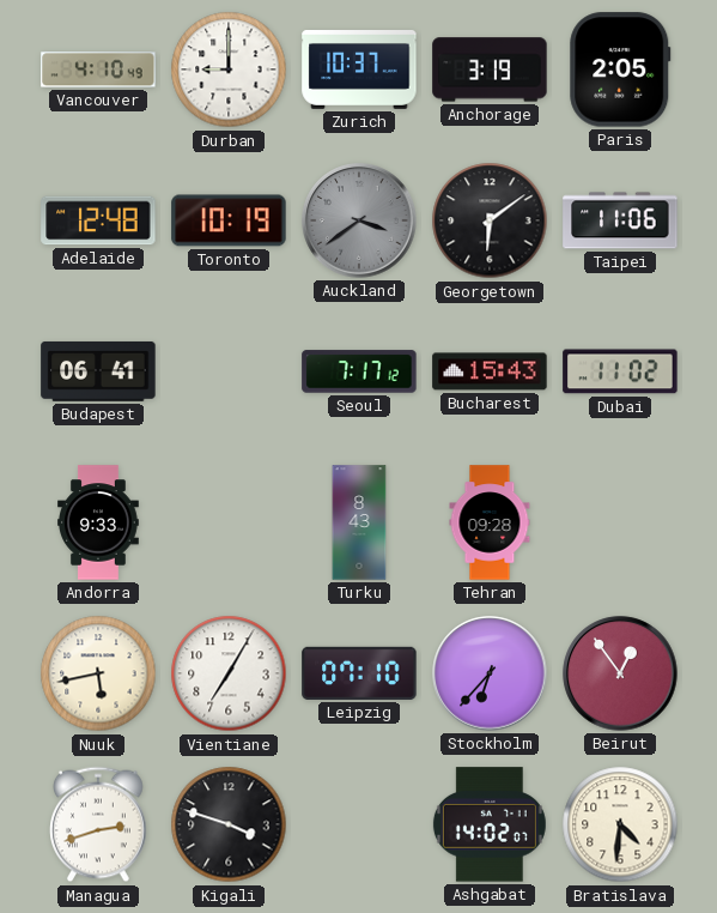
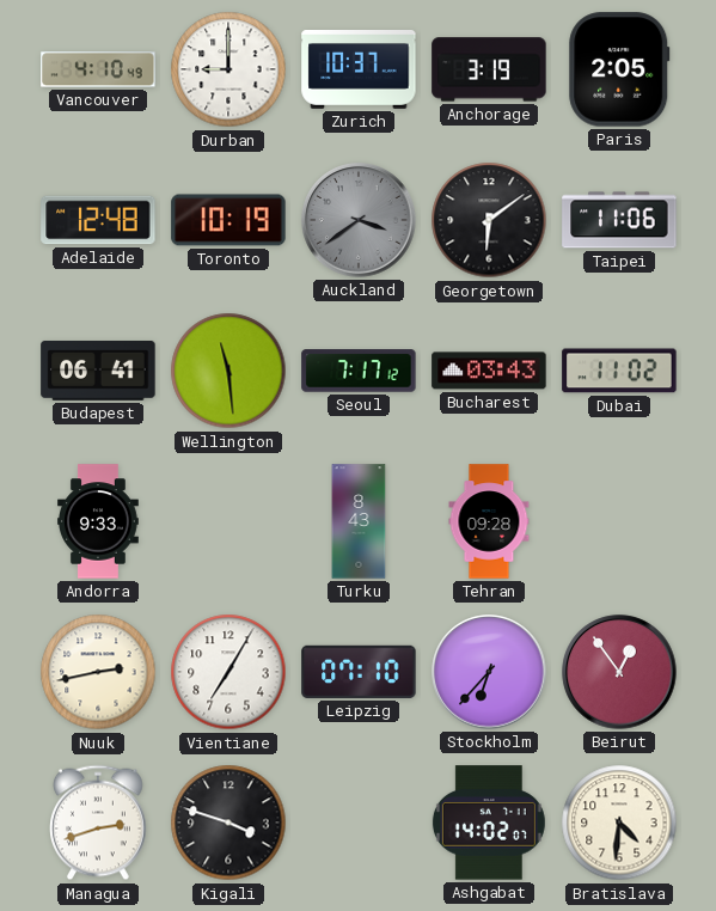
Wellington: none -> 11:29
Bucharest: 15:43 -> 03:43
Nuuk: 5:43 -> 2:43
